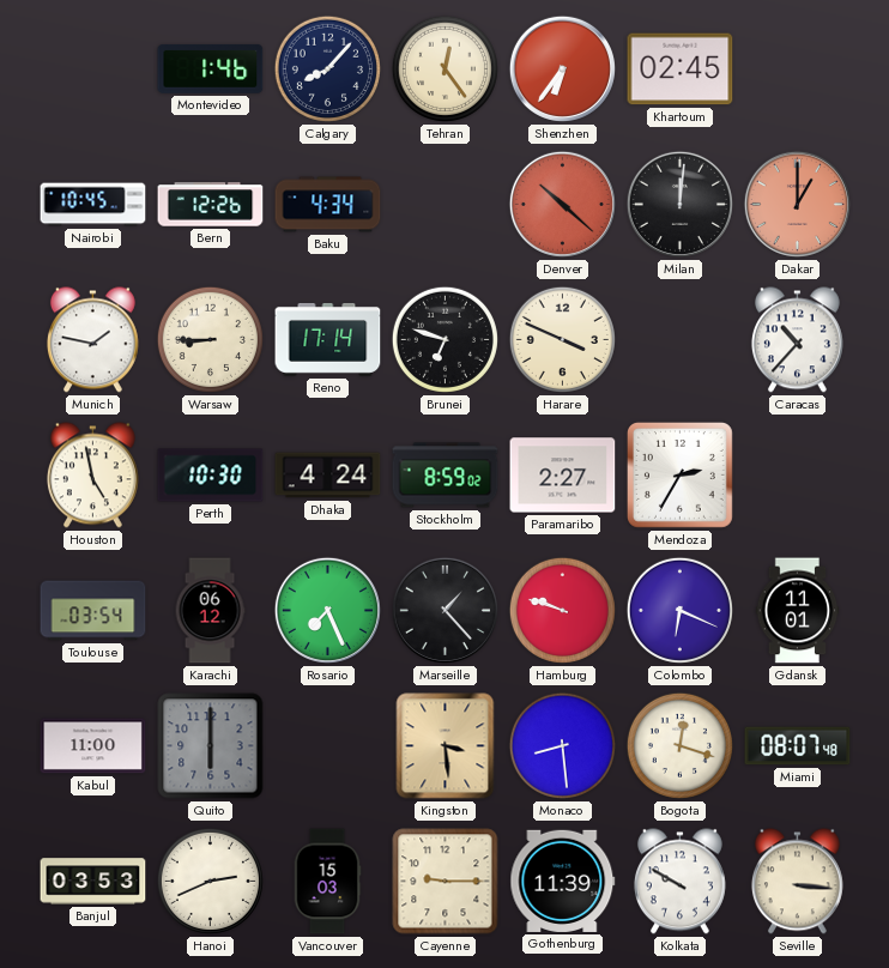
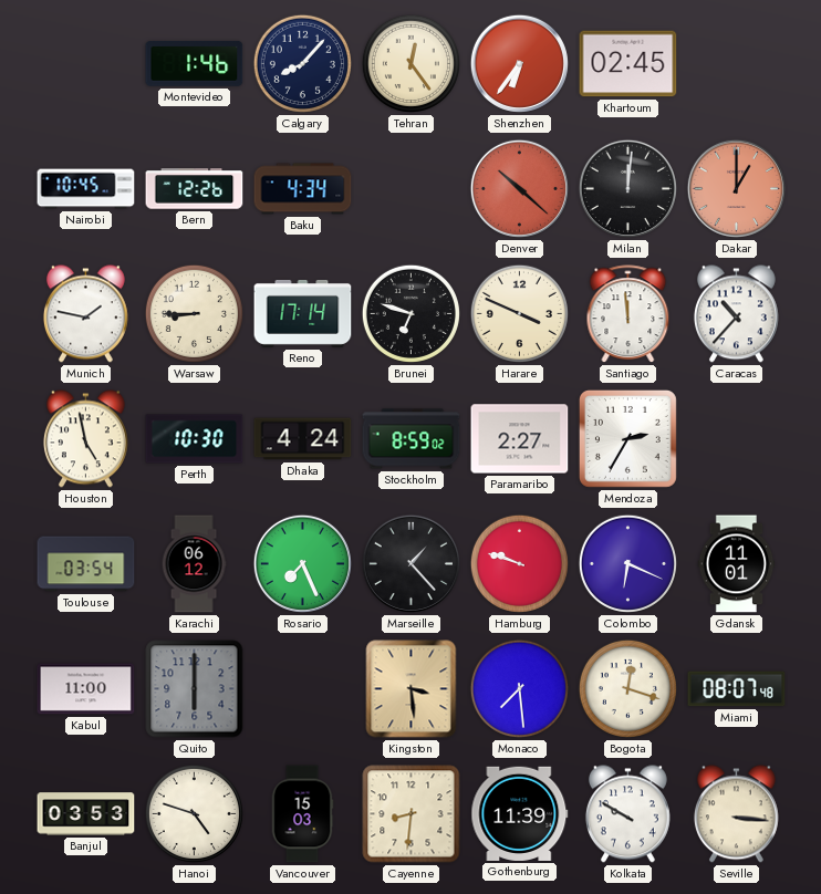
Santiago: none -> 11:59
Monaco: 8:29 -> 7:29
Hanoi: 2:41 -> 4:48
Cayenne: 9:15 -> 8:31
